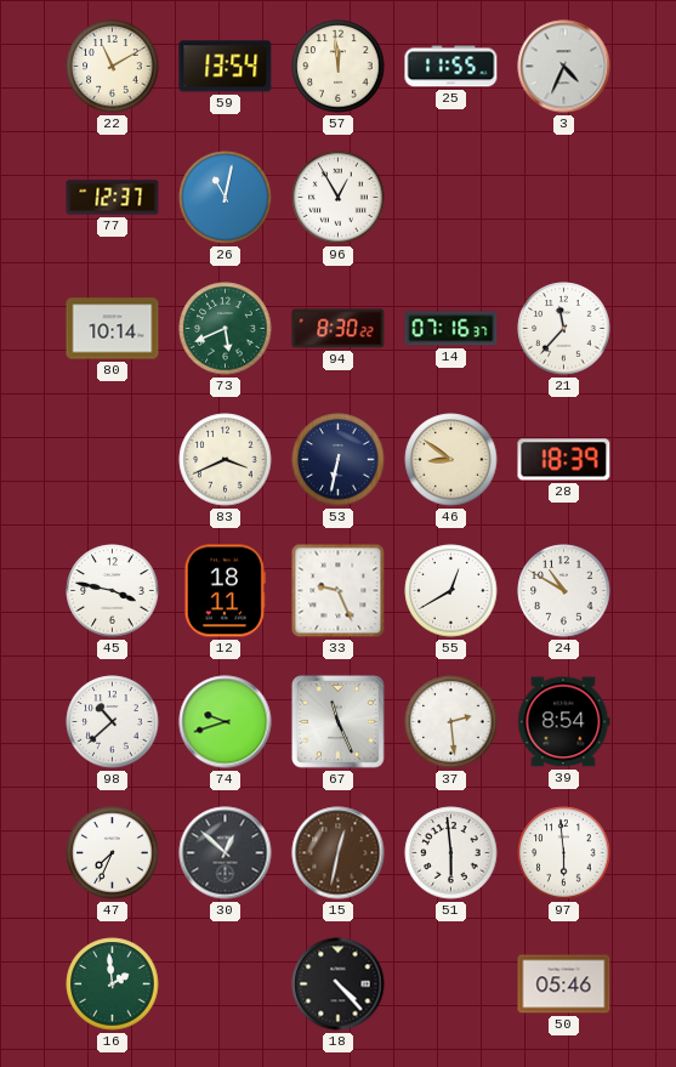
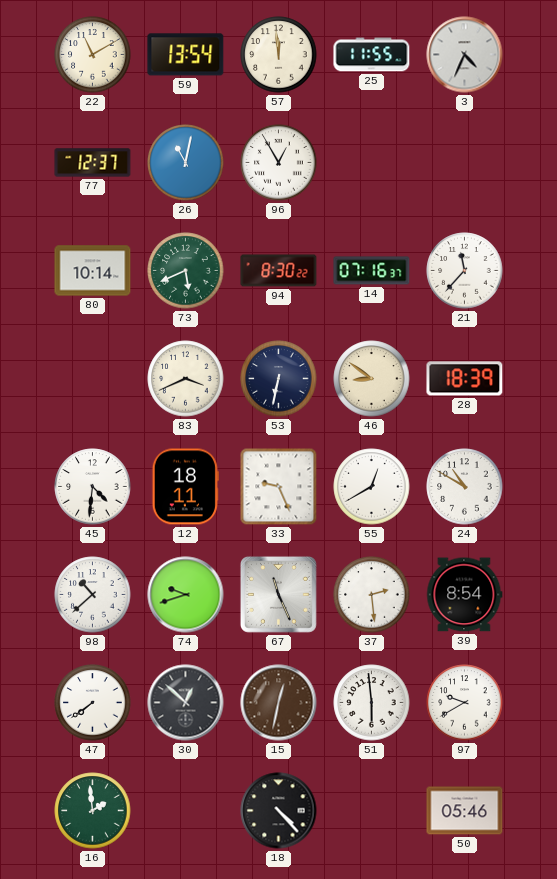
45: 3:47 -> 4:31
47: 7:34 -> 7:39
97: 5:59 -> 9:40
